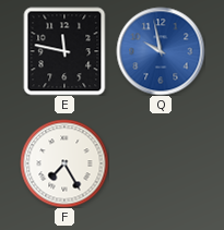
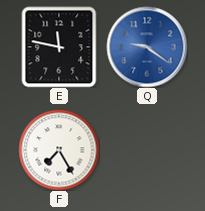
Q: 9:58 -> 9:21
